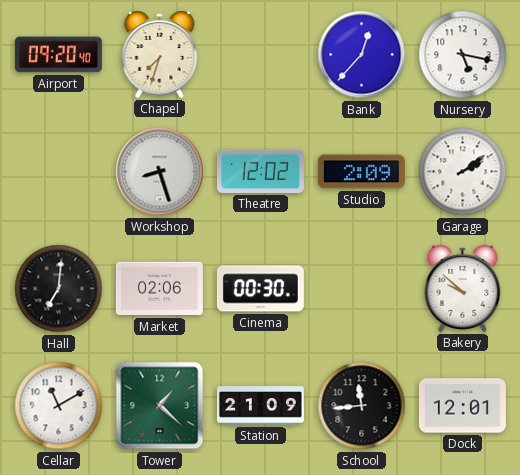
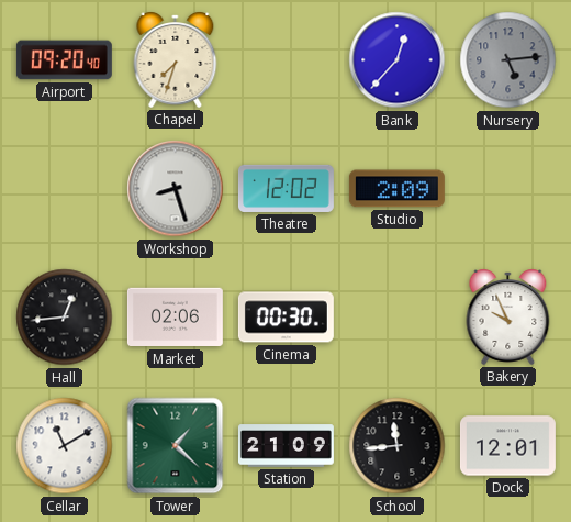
Nursery: 5:17 -> 5:14
Nursery dial: white -> grey
Garage: 2:09 -> none
Hall: 7:01 -> 12:44
Bakery: 9:52 -> 9:56
